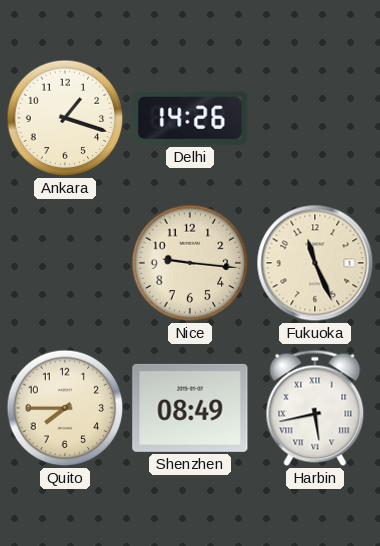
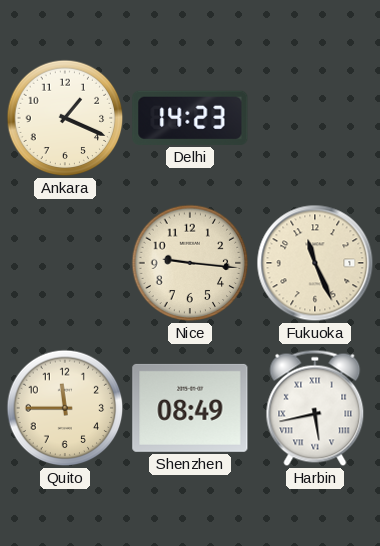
Ankara: 1:18 -> 1:19
Delhi: 14:26 -> 14:23
Quito: 7:45 -> 11:45
